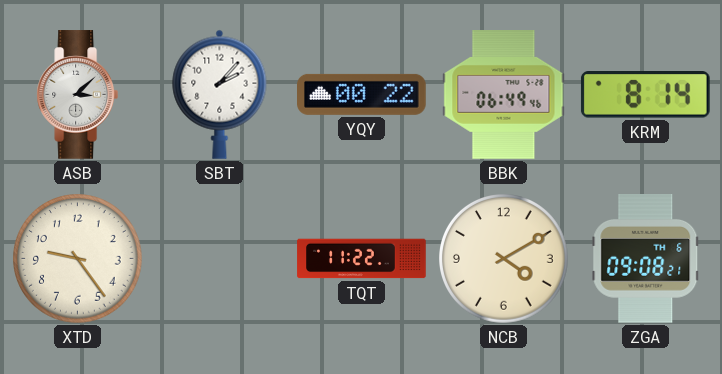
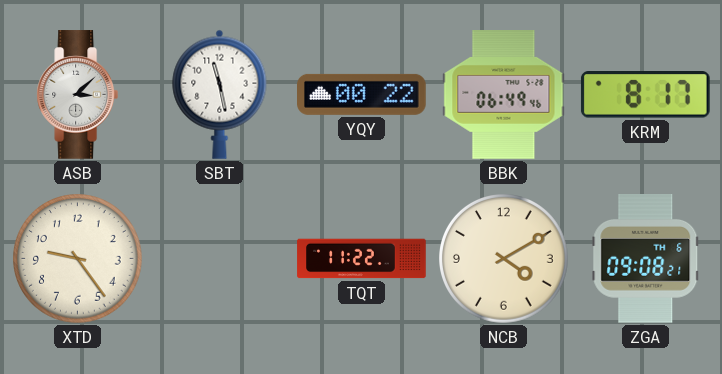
SBT: 2:07 -> 11:28
KRM: 8:14 -> 8:17
